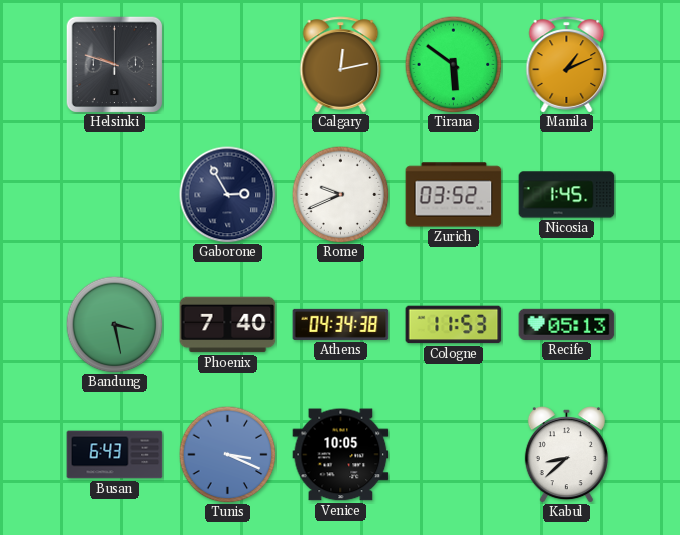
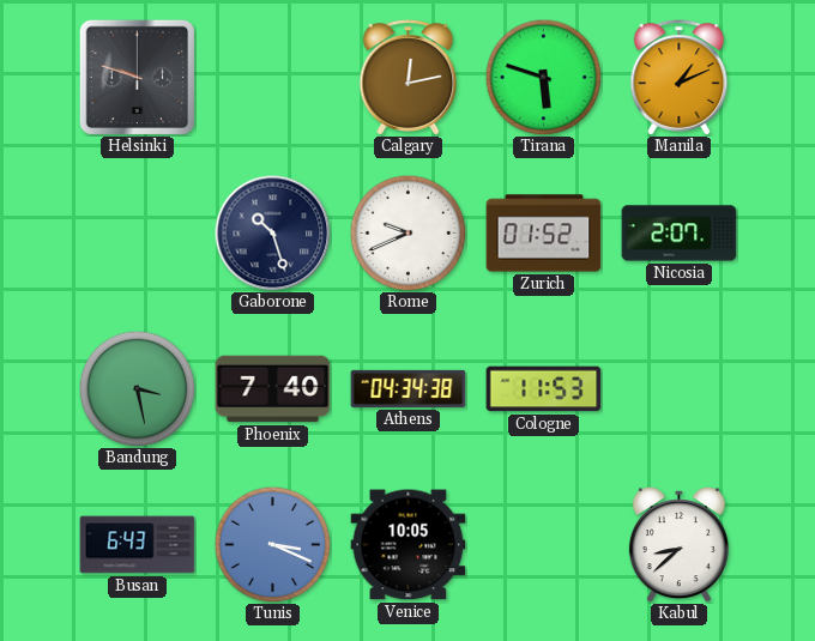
Tirana: 5:51 -> 5:48
Gaborone: 2:55 -> 10:27
Zurich: 03:52 -> 01:52
Nicosia: 1:45 -> 2:07
Recife: 05:13 -> none
